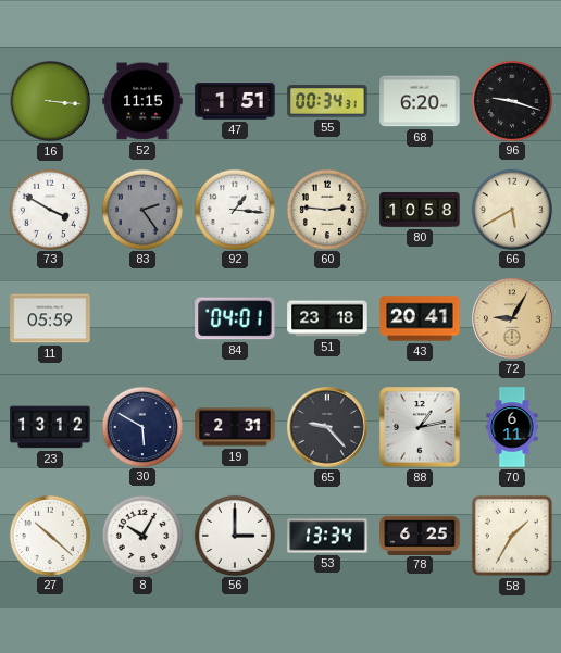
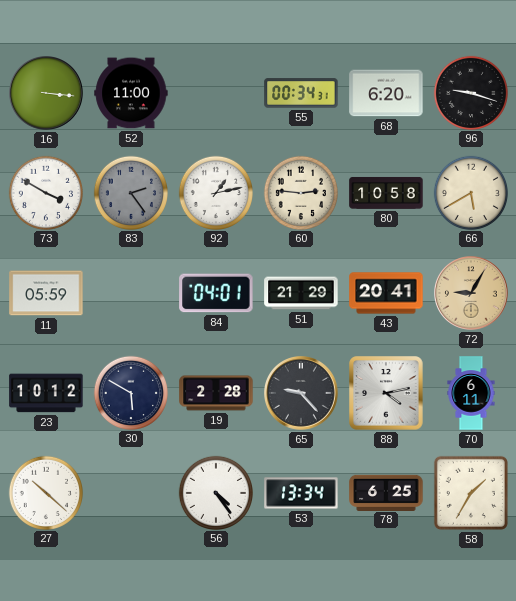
52: 11:15 -> 11:00
47: 1:51 -> none
92: 1:16 -> 1:13
51: 23:18 -> 21:29
23: 13:12 -> 10:12
19: 2:31 -> 2:28
88: 1:13 -> 4:13
8: 10:05 -> none
56: 3:00 -> 4:24
